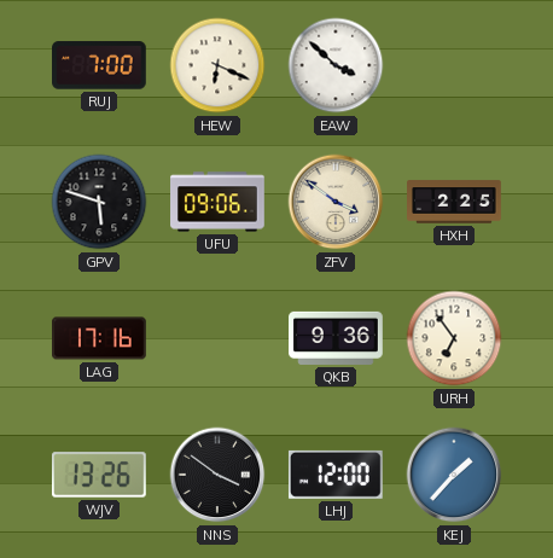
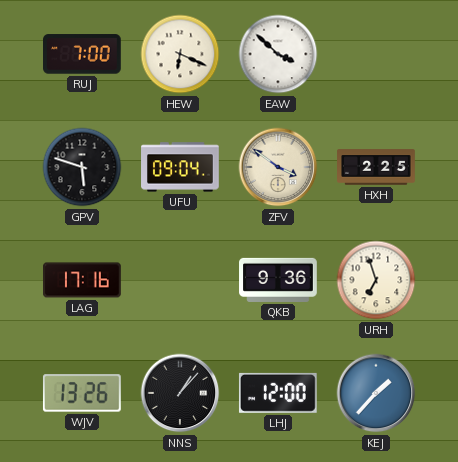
UFU: 09:06 -> 09:04
URH: 6:54 -> 6:57
NNS: 3:51 -> 1:07
